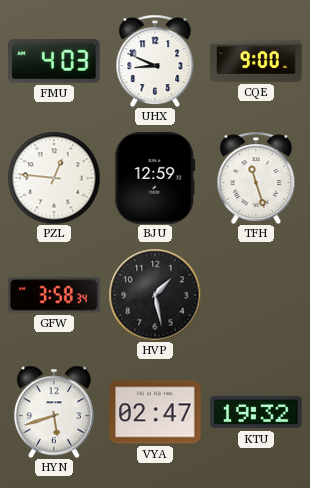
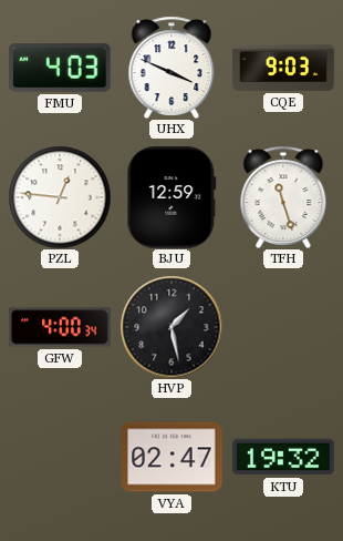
UHX: 8:49 -> 3:49
CQE: 9:00 -> 9:03
GFW: 3:58 -> 4:00
HYN: 5:42 -> none
